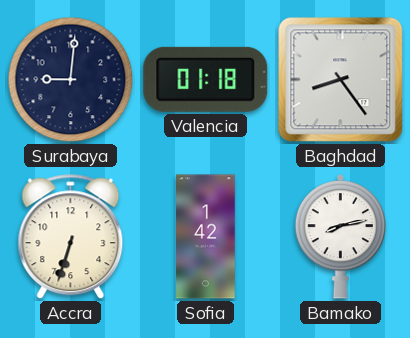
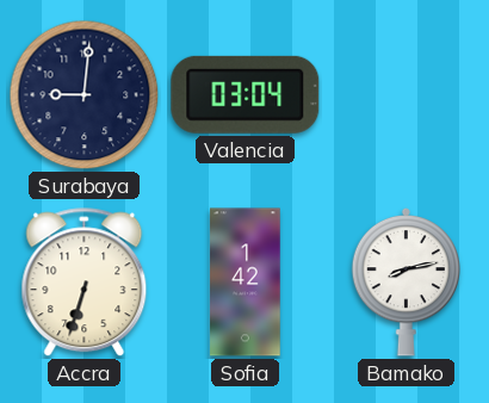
Valencia: 01:18 -> 03:04
Baghdad: 8:24 -> none
